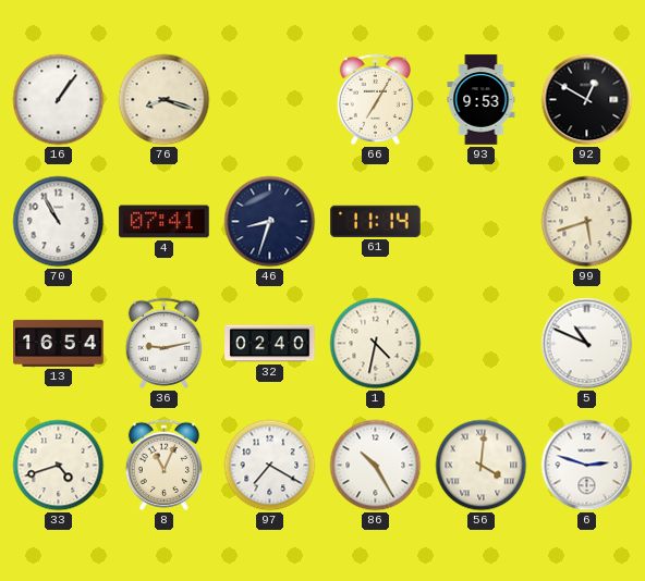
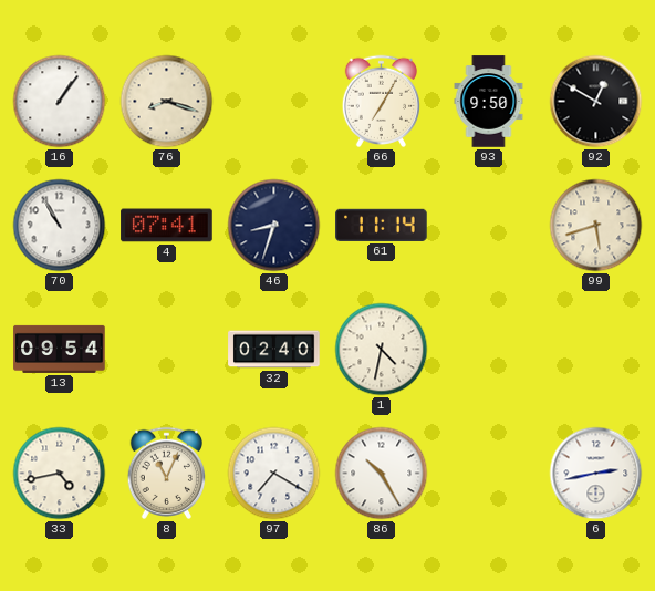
93: 9:53 -> 9:50
13: 16:54 -> 09:54
36: 9:13 -> none
5: 10:49 -> none
33: 4:42 -> 4:43
56: 4:01 -> none
6: 2:48 -> 2:43
